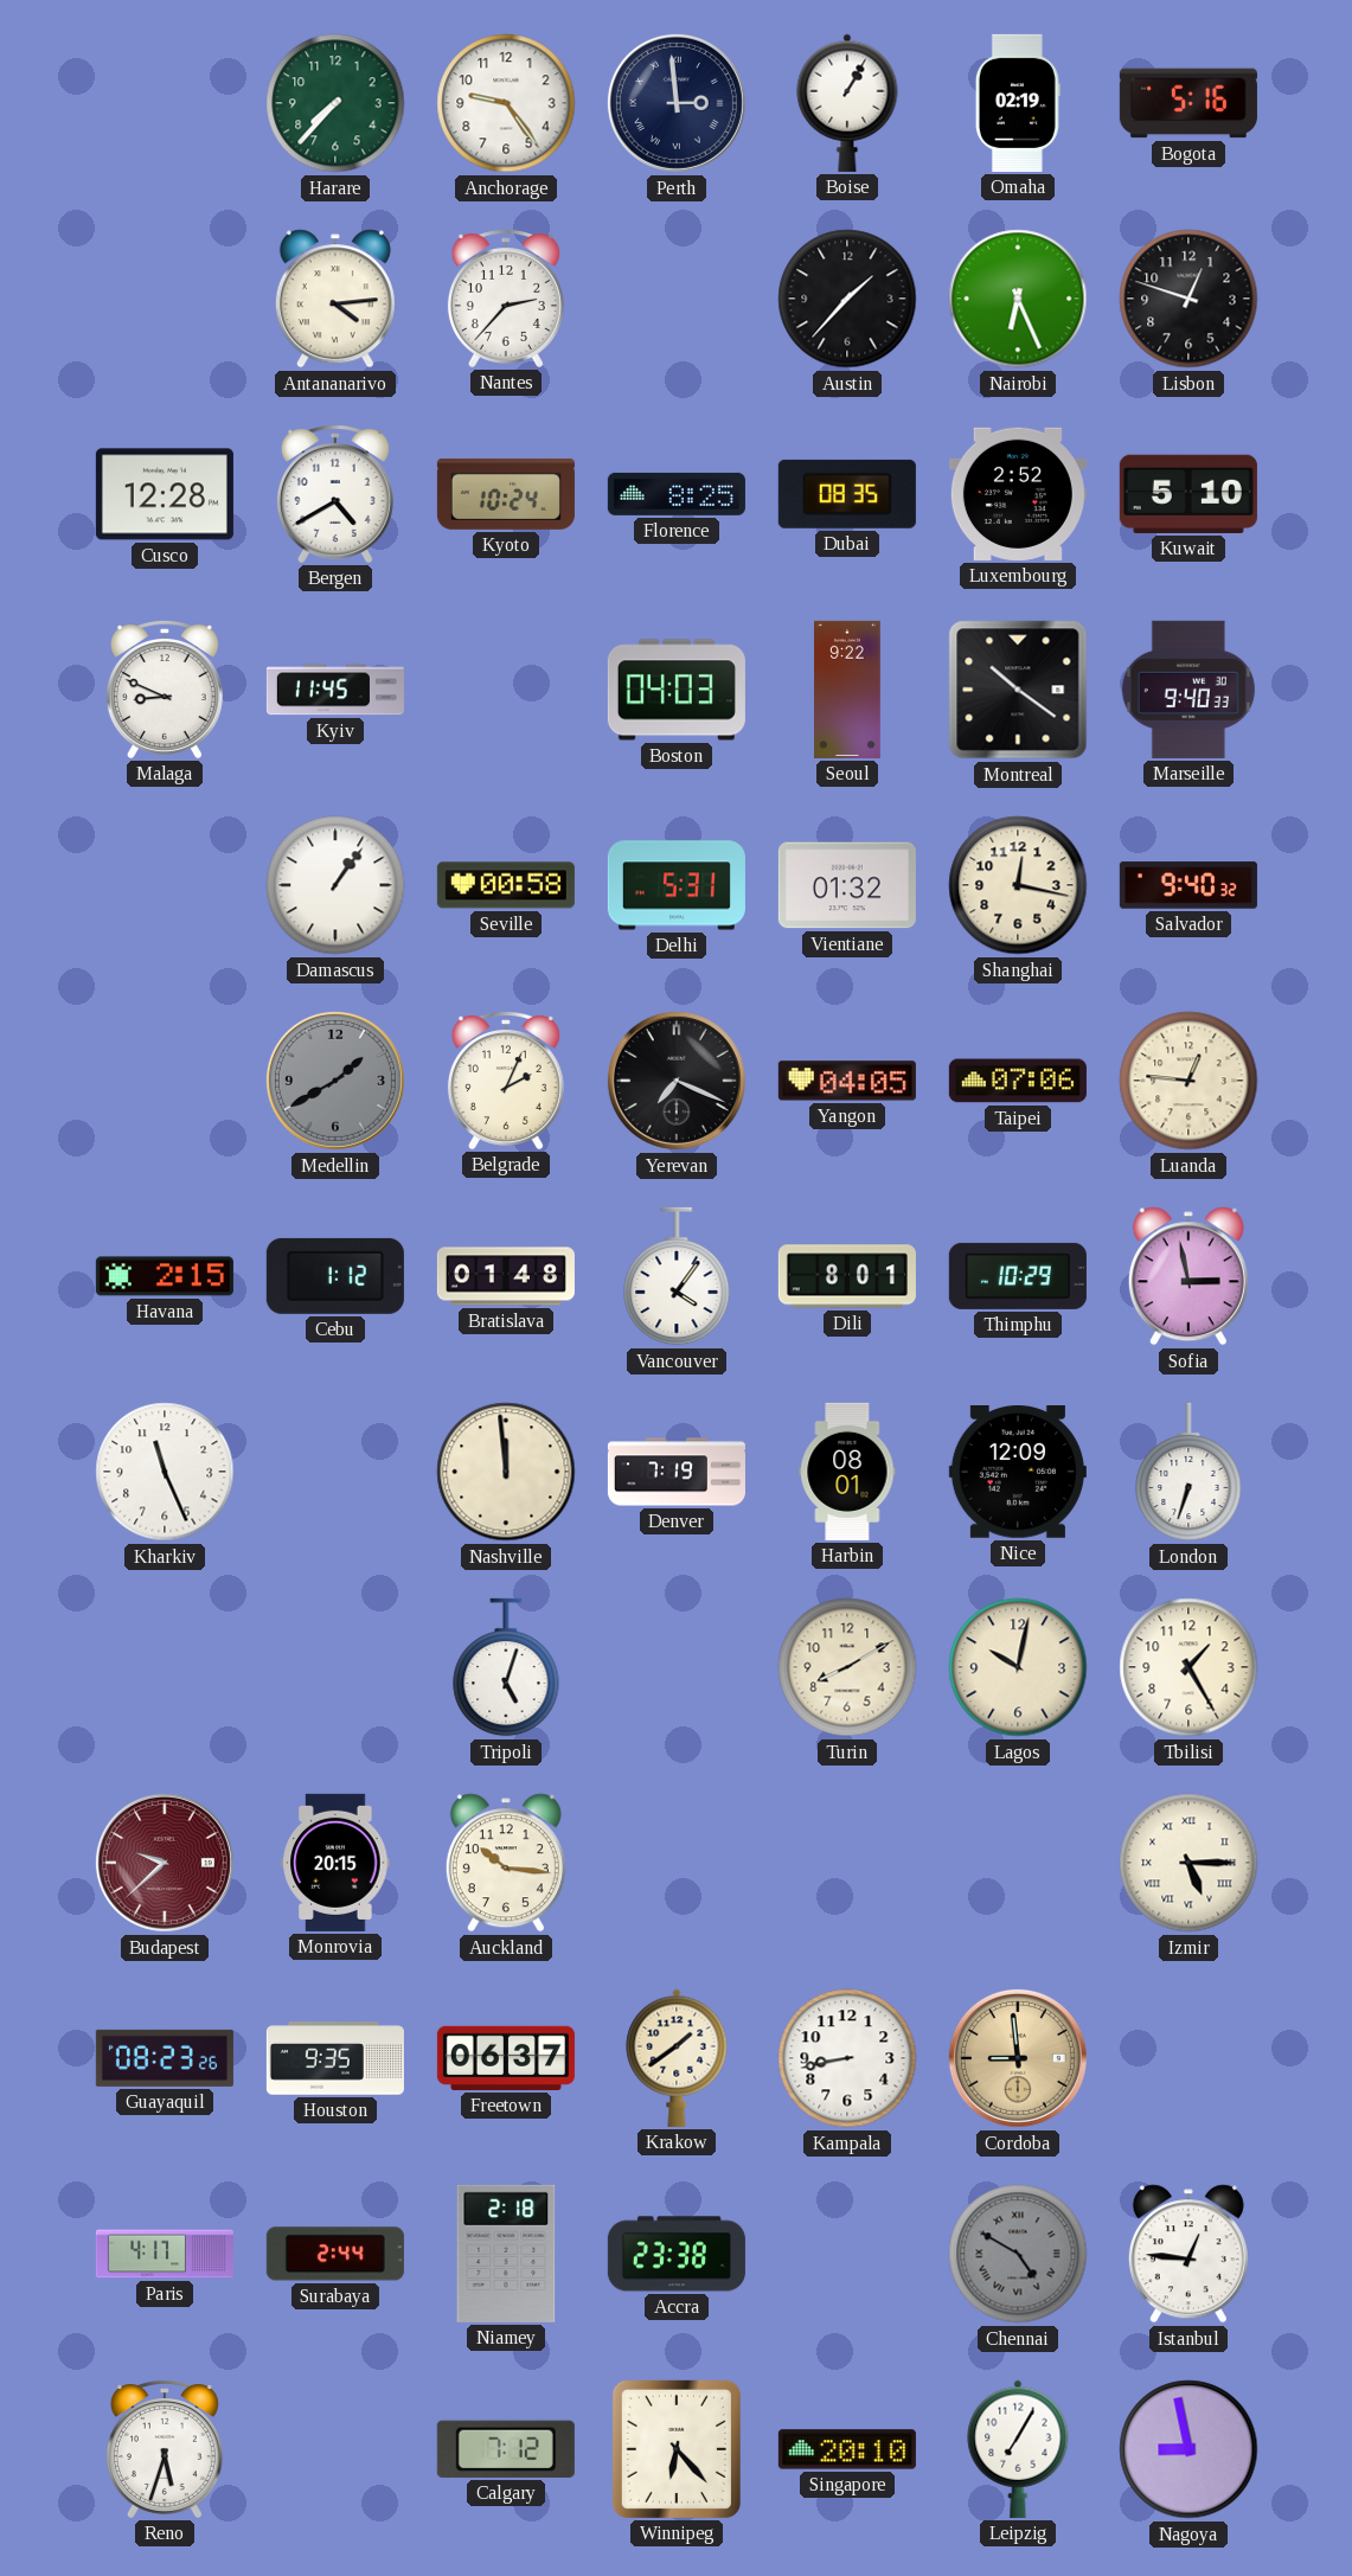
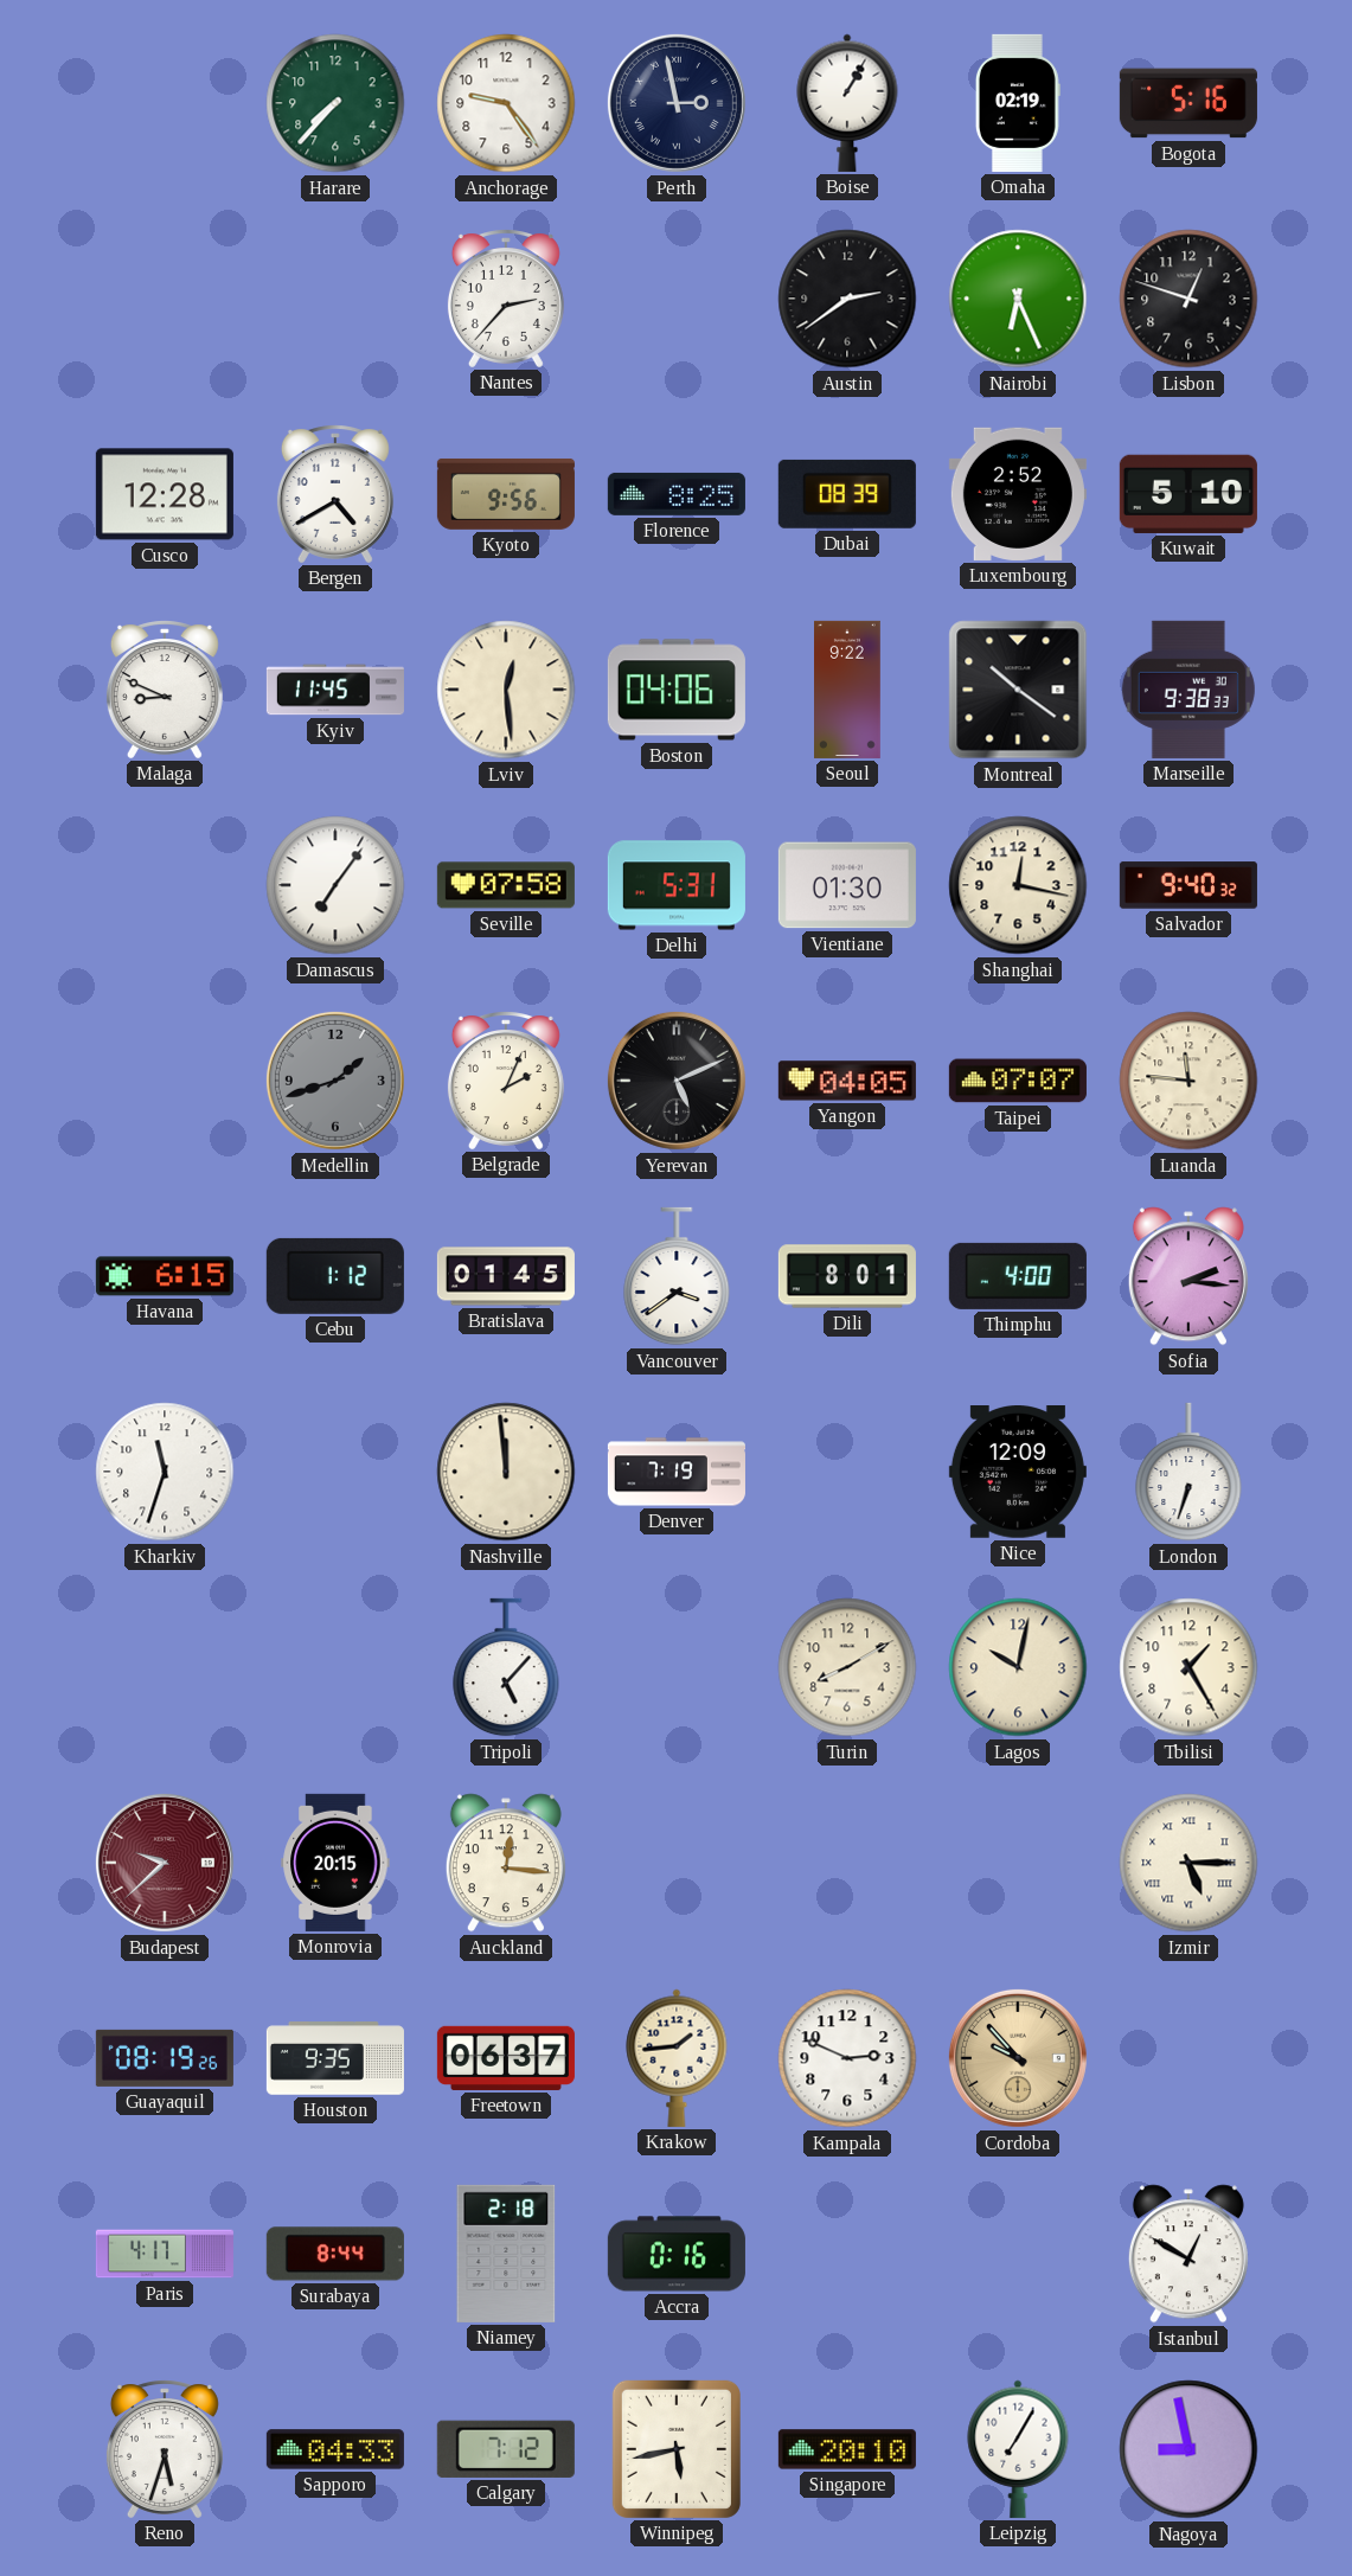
Perth: 2:59 -> 2:58
Antananarivo: 4:14 -> none
Austin: 1:37 -> 2:39
Kyoto: 10:24 -> 9:56
Dubai: 08:35 -> 08:39
Lviv: none -> 12:29
Boston: 04:03 -> 04:06
Marseille: 9:40 -> 9:38
Damascus: 1:06 -> 7:06
Seville: 00:58 -> 07:58
Vientiane: 01:32 -> 01:30
Medellin: 1:40 -> 1:42
Yerevan: 7:19 -> 5:11
Taipei: 07:06 -> 07:07
Luanda: 12:46 -> 11:46
Havana: 2:15 -> 6:15
Bratislava: 01:48 -> 01:45
Vancouver: 4:06 -> 3:39
Thimphu: 10:29 -> 4:00
Sofia: 2:58 -> 2:16
Kharkiv: 11:26 -> 11:33
Harbin: 08:01 -> none
Tripoli: 5:03 -> 5:07
Auckland: 10:16 -> 12:16
Guayaquil: 08:23 -> 08:19
Krakow: 1:39 -> 1:44
Kampala: 8:43 -> 2:49
Cordoba: 8:59 -> 9:53
Surabaya: 2:44 -> 8:44
Accra: 23:38 -> 0:16
Chennai: 4:50 -> none
Istanbul: 12:46 -> 12:50
Sapporo: none -> 04:33
Winnipeg: 6:23 -> 5:43
